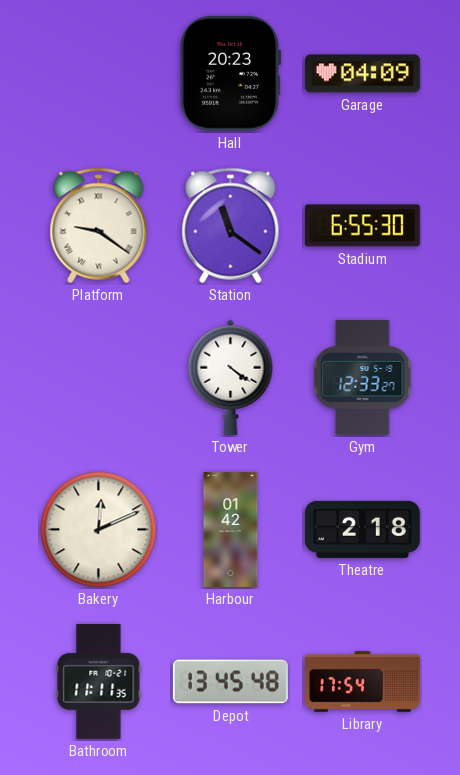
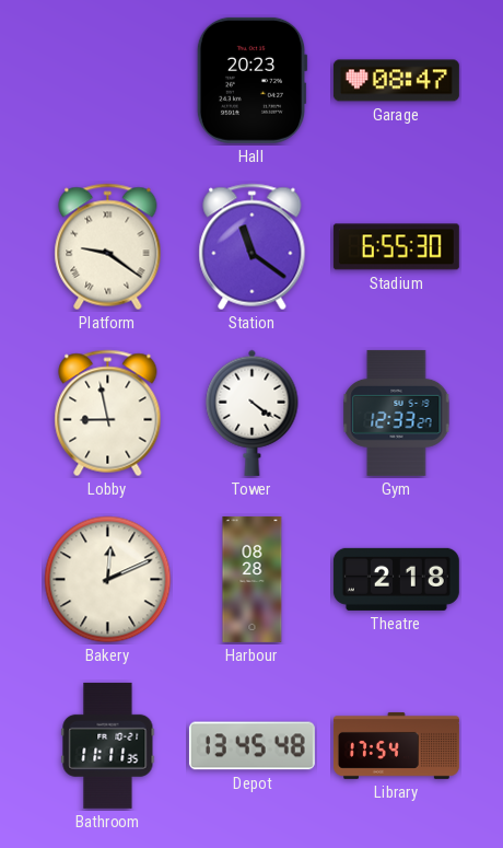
Garage: 04:09 -> 08:47
Lobby: none -> 8:58
Harbour: 01:42 -> 08:28
